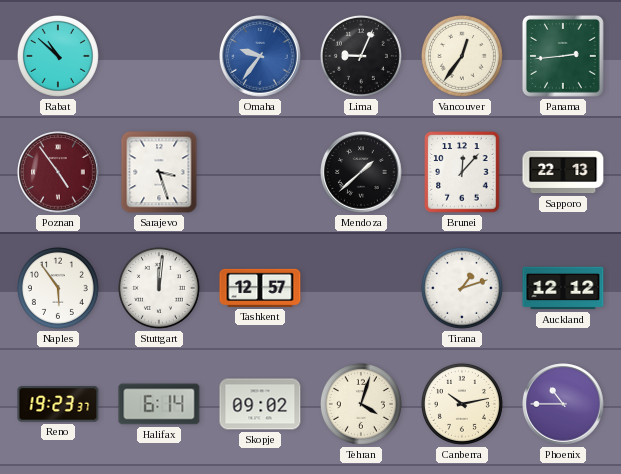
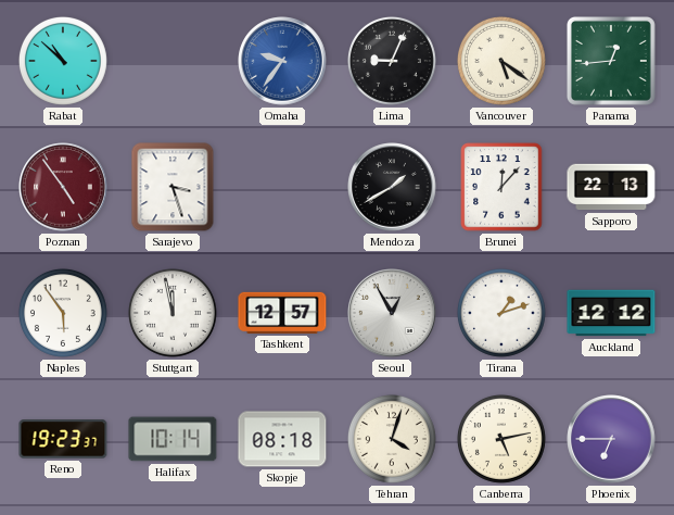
Vancouver: 12:36 -> 5:21
Panama: 2:44 -> 12:44
Mendoza: 1:38 -> 1:40
Stuttgart: 12:01 -> 11:58
Seoul: none -> 12:55
Halifax: 6:14 -> 10:14
Skopje: 09:02 -> 08:18
Canberra: 10:13 -> 5:13
Phoenix: 10:45 -> 6:45
